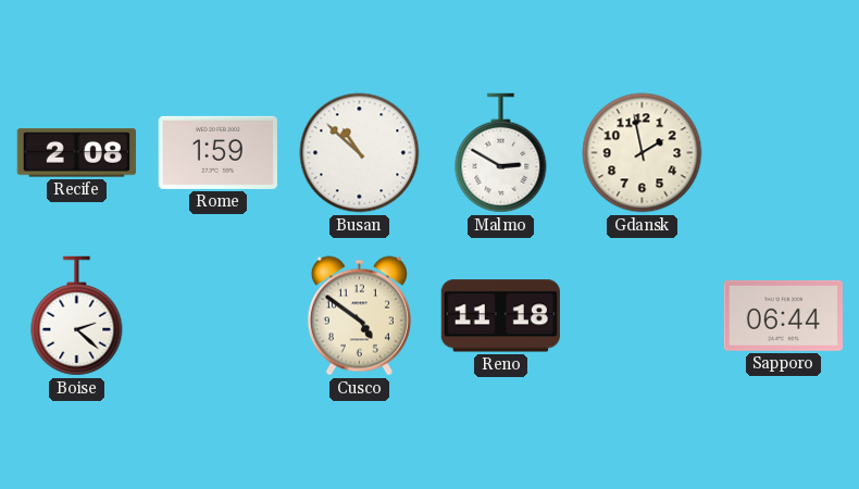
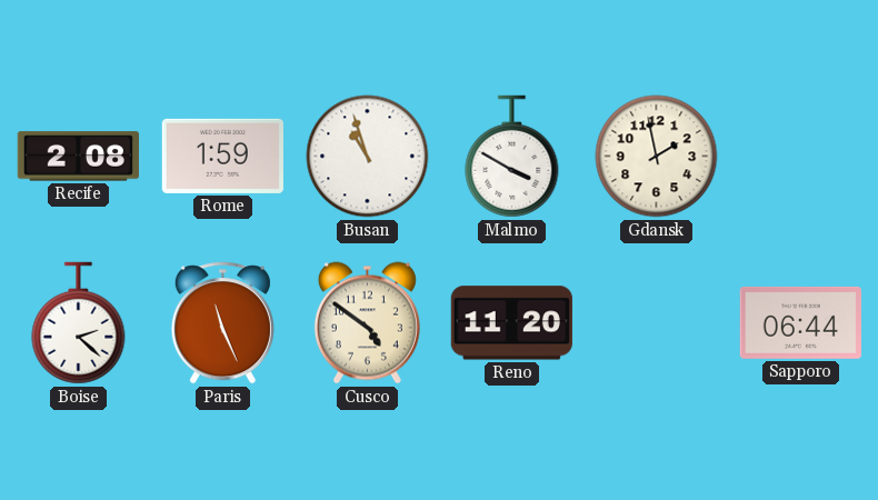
Busan: 10:52 -> 10:57
Malmo: 2:50 -> 3:50
Paris: none -> 11:26
Reno: 11:18 -> 11:20
